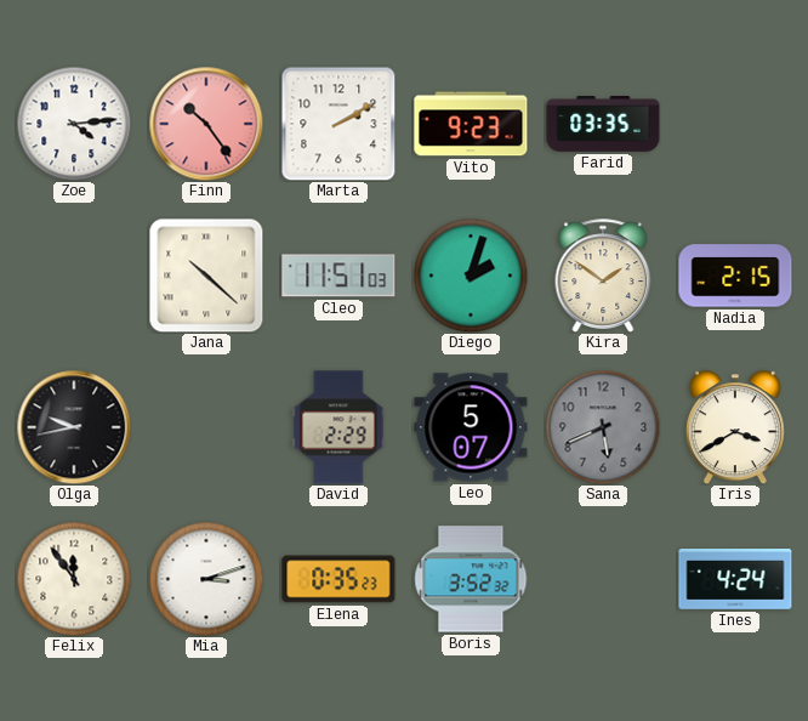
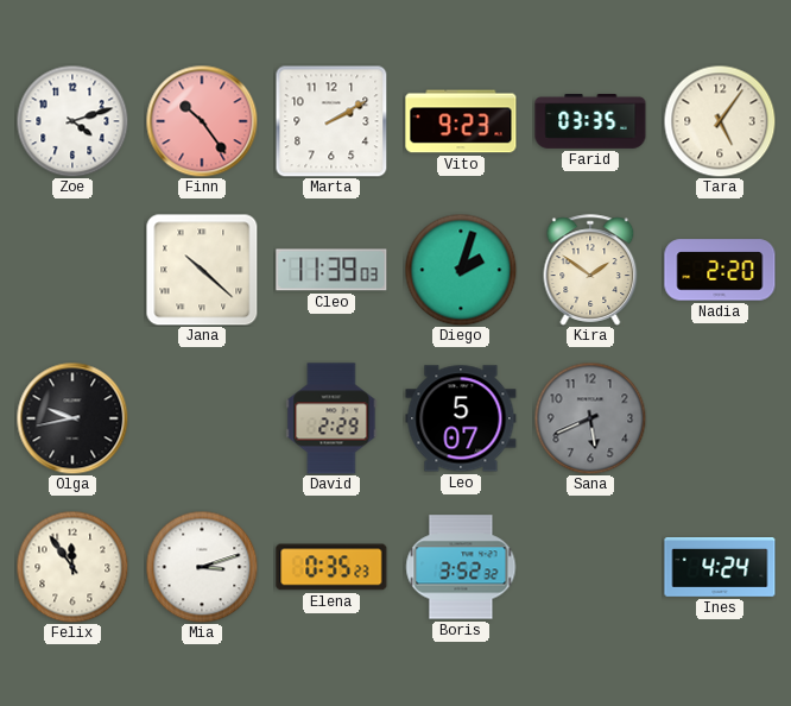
Zoe: 4:14 -> 4:12
Tara: none -> 5:06
Cleo: 11:51 -> 11:39
Nadia: 2:15 -> 2:20
Iris: 3:40 -> none
